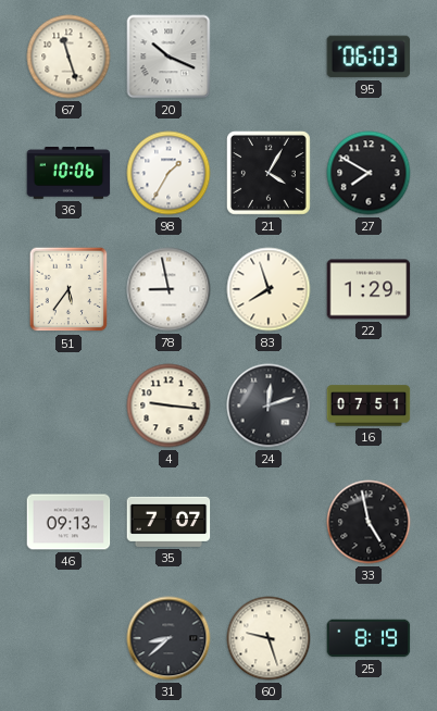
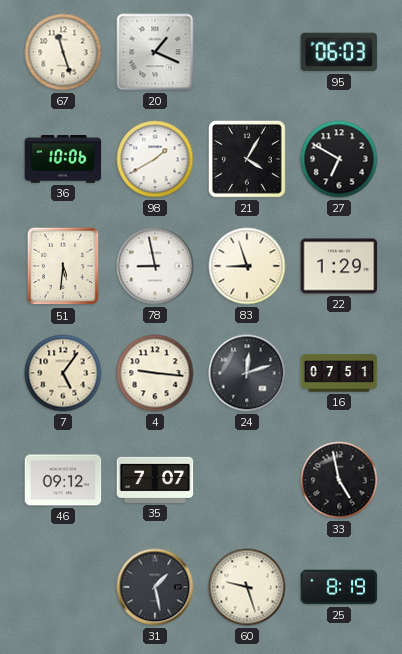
20: 10:19 -> 1:19
98: 1:35 -> 1:40
27: 7:50 -> 6:50
51: 5:36 -> 5:31
83: 7:57 -> 8:57
7: none -> 5:06
46: 09:13 -> 09:12
31: 8:38 -> 1:28
